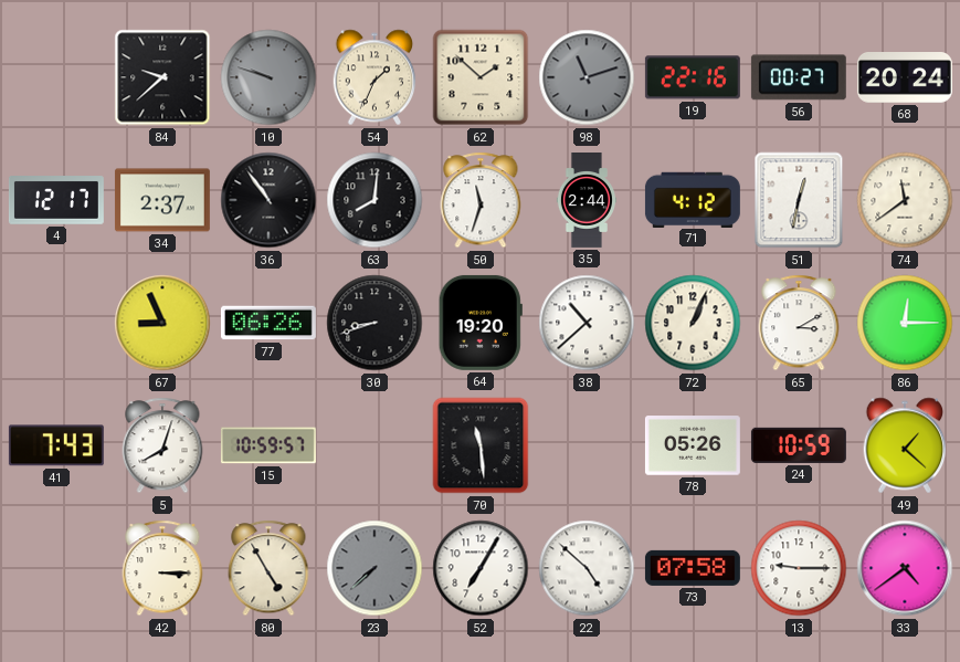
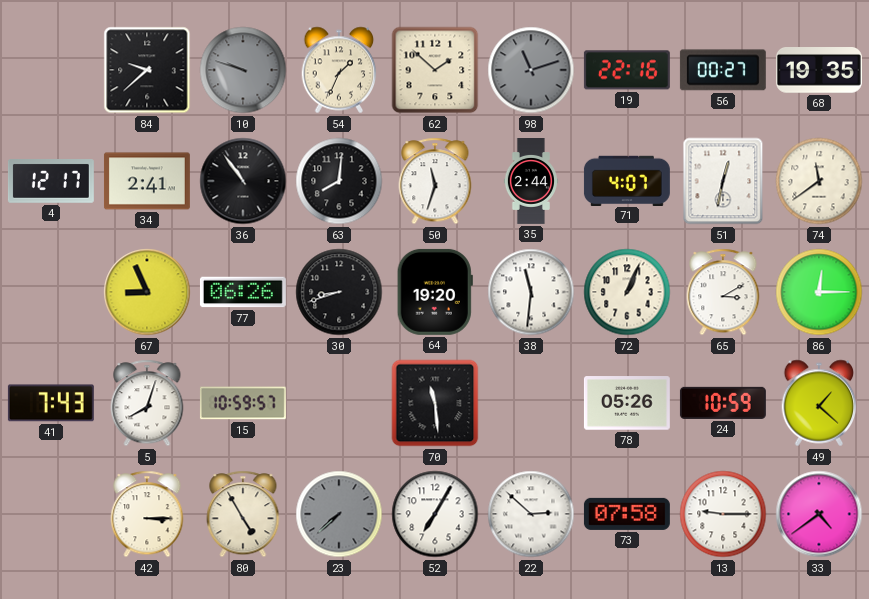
68: 20:24 -> 19:35
34: 2:37 -> 2:41
71: 4:12 -> 4:07
38: 10:38 -> 11:31
22: 4:52 -> 2:52
